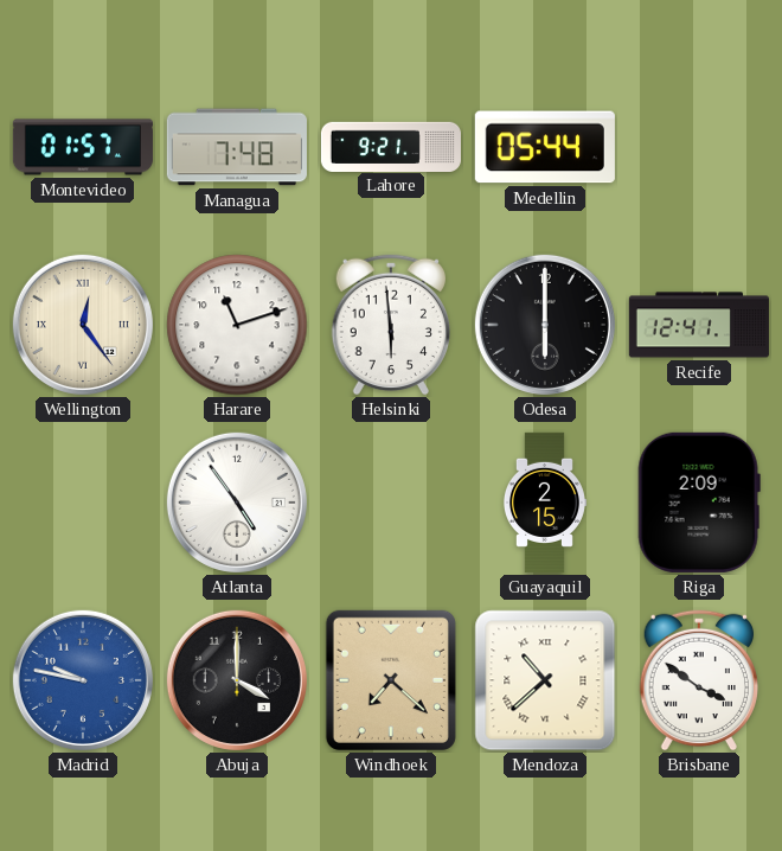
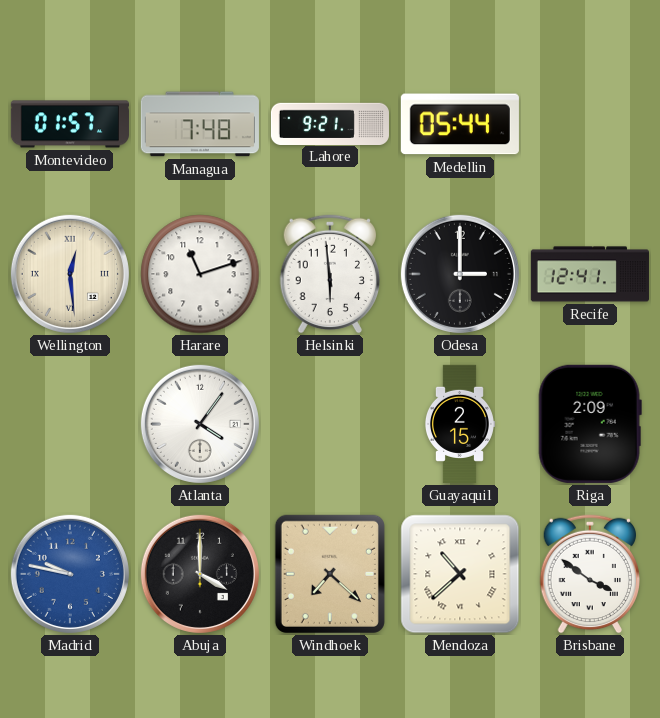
Wellington: 12:24 -> 12:29
Odesa: 6:00 -> 3:00
Atlanta: 4:54 -> 4:06
